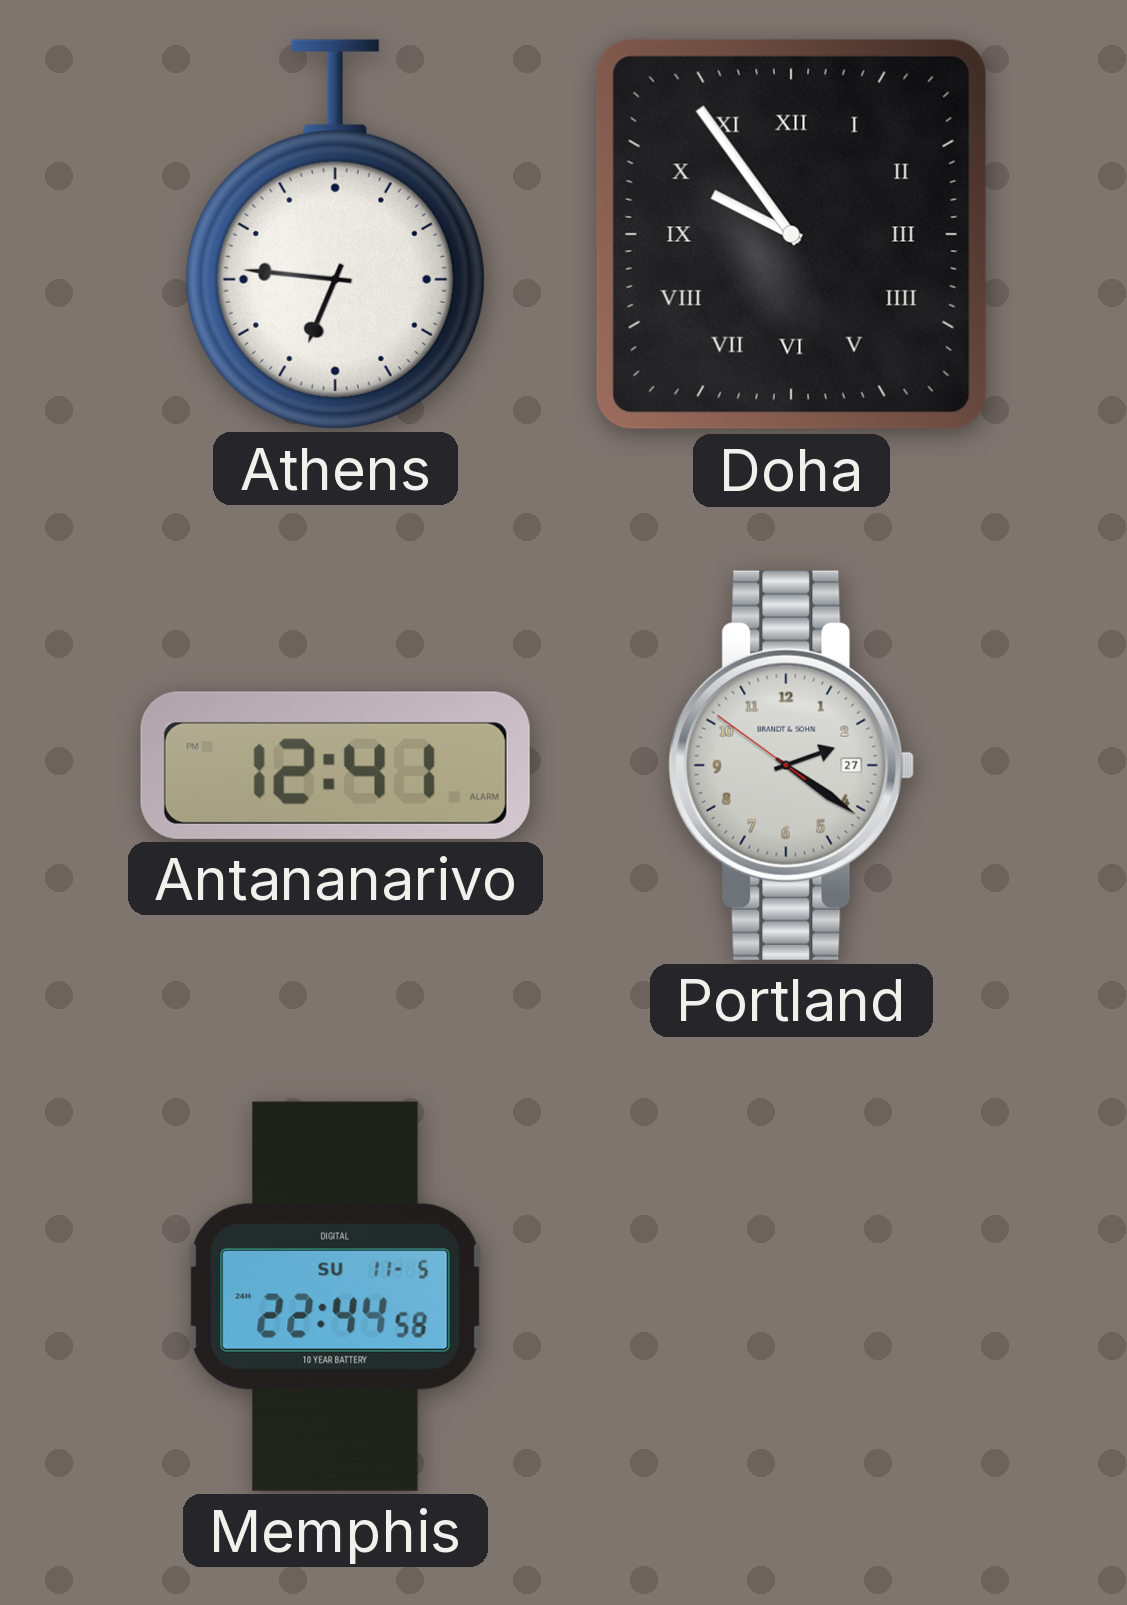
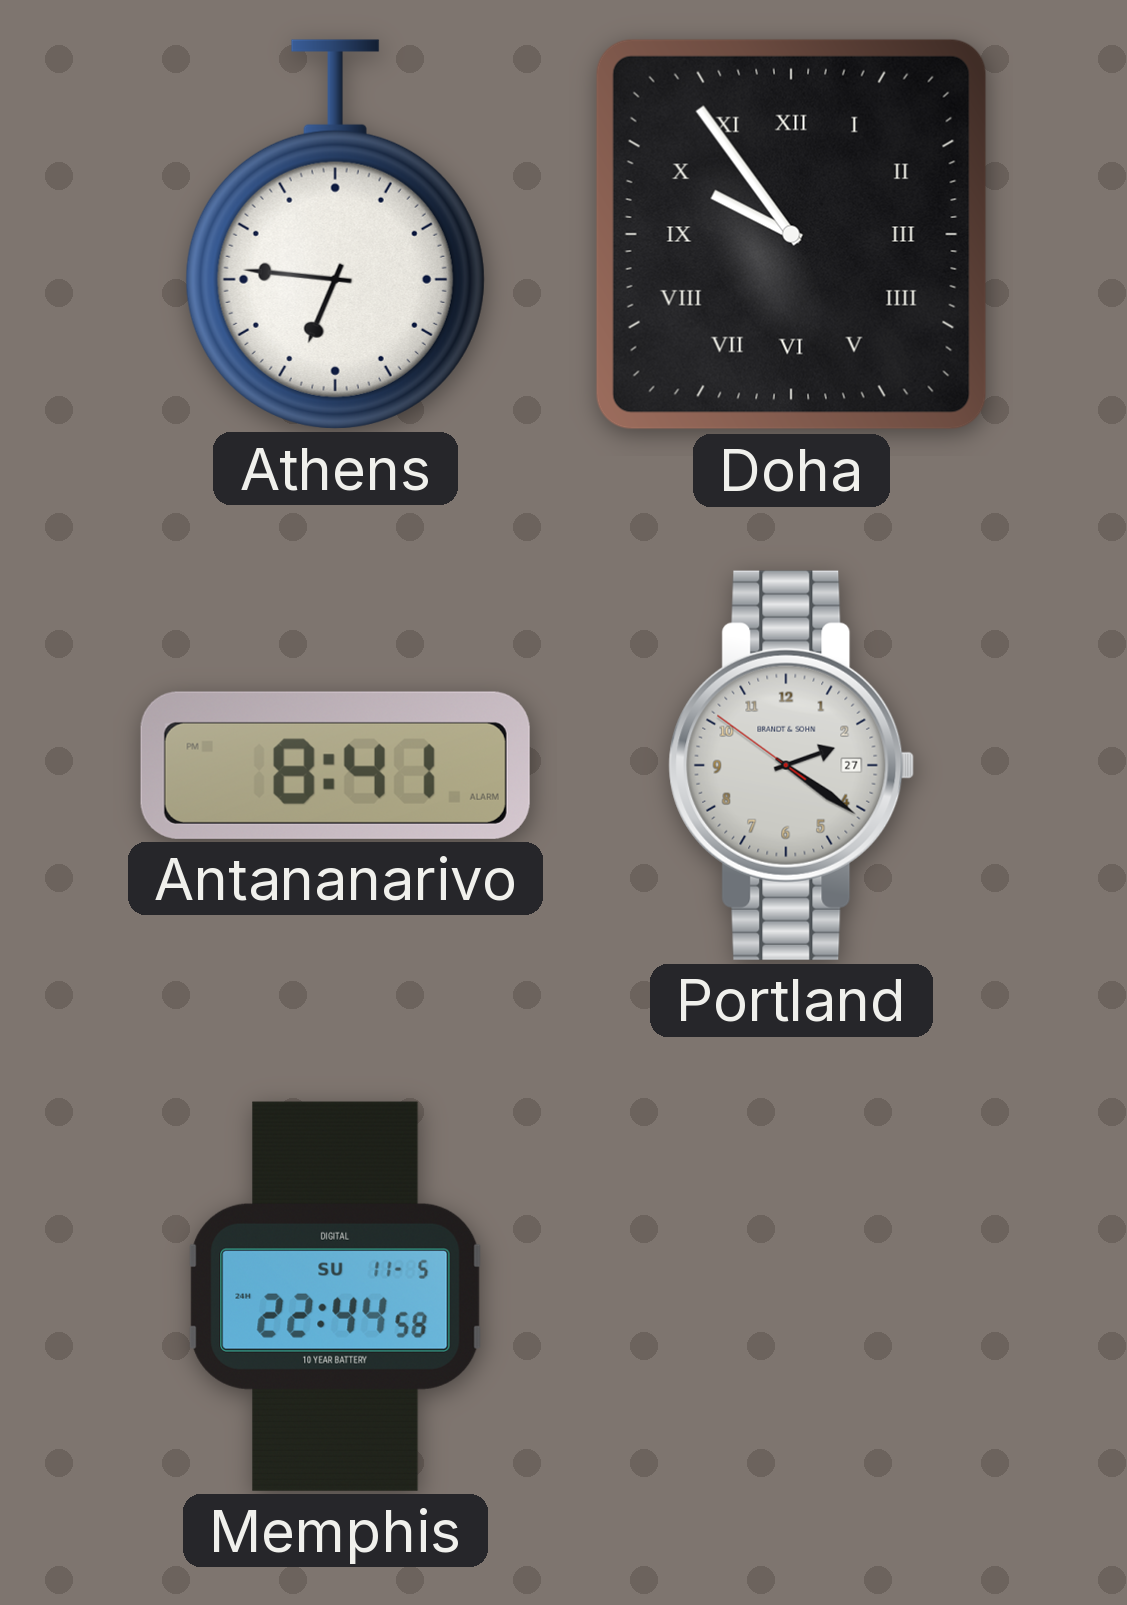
Antananarivo: 12:41 -> 8:41
